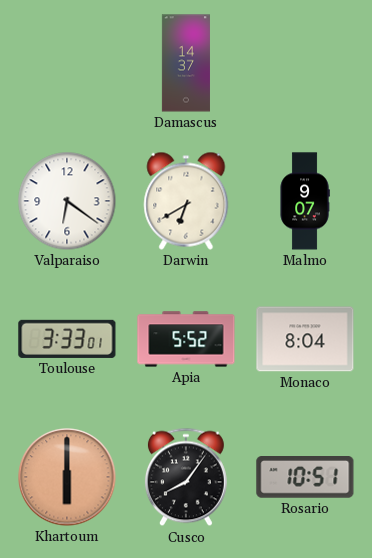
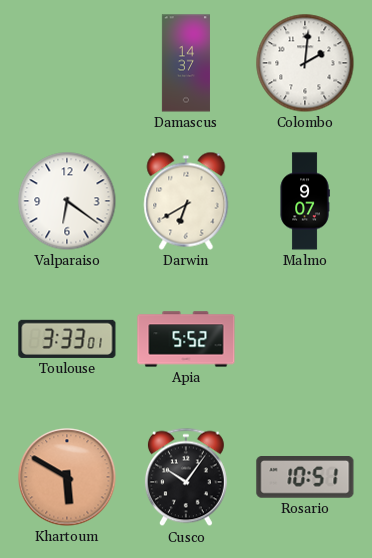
Colombo: none -> 2:01
Monaco: 8:04 -> none
Khartoum: 6:00 -> 5:50
Cusco: 8:06 -> 10:06
